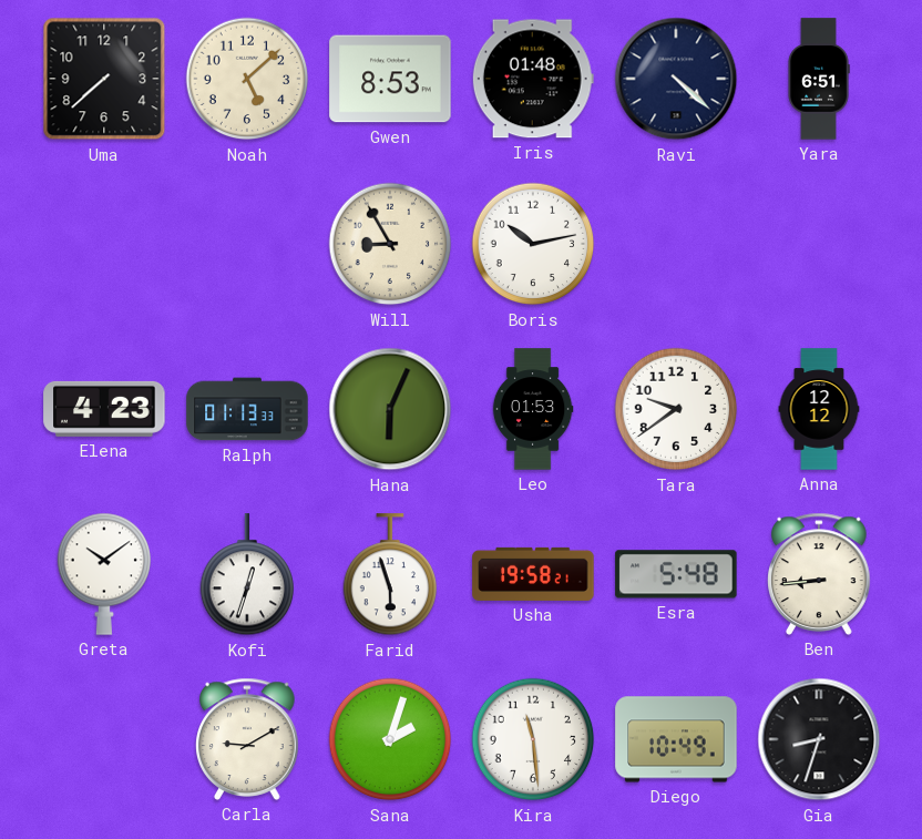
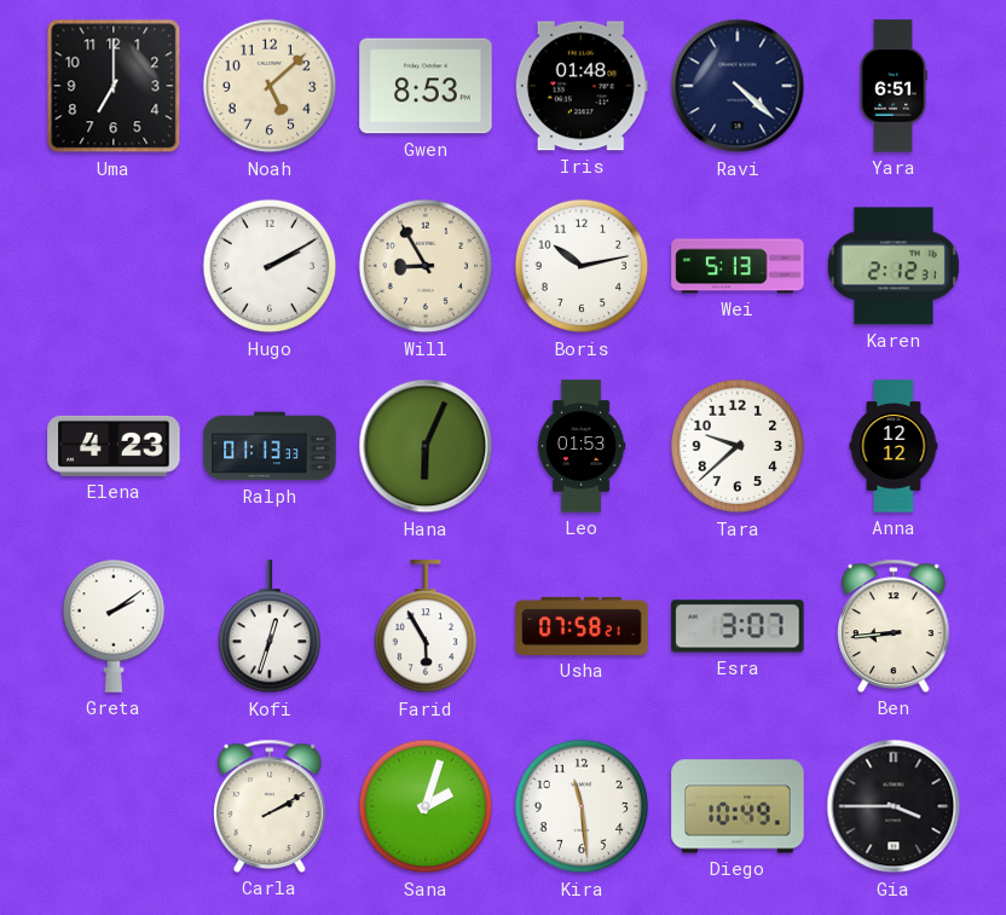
Uma: 7:38 -> 7:00
Hugo: none -> 2:10
Wei: none -> 5:13
Karen: none -> 2:12
Tara: 9:39 -> 9:38
Greta: 10:09 -> 2:09
Farid: 5:57 -> 5:55
Usha: 19:58 -> 07:58
Esra: 5:48 -> 3:07
Carla: 9:10 -> 2:10
Gia: 8:33 -> 3:45
